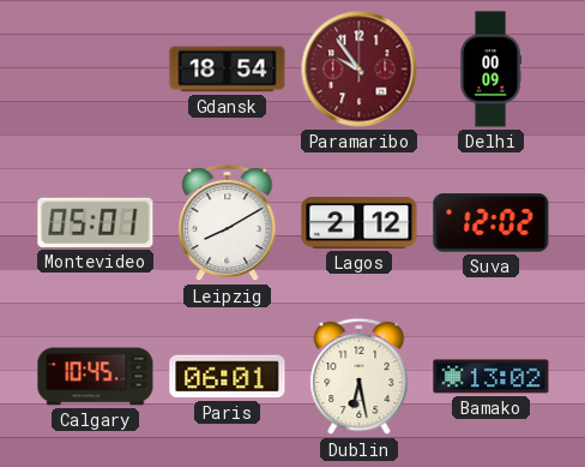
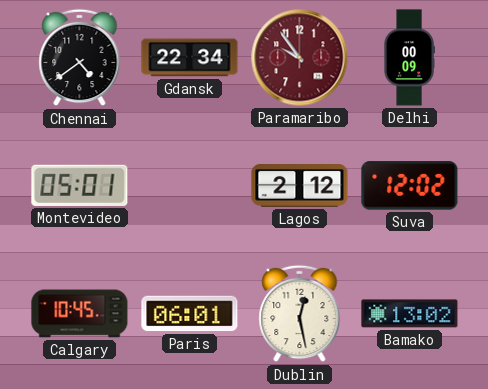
Chennai: none -> 4:39
Gdansk: 18:54 -> 22:34
Leipzig: 8:10 -> none
Dublin: 6:28 -> 12:28
